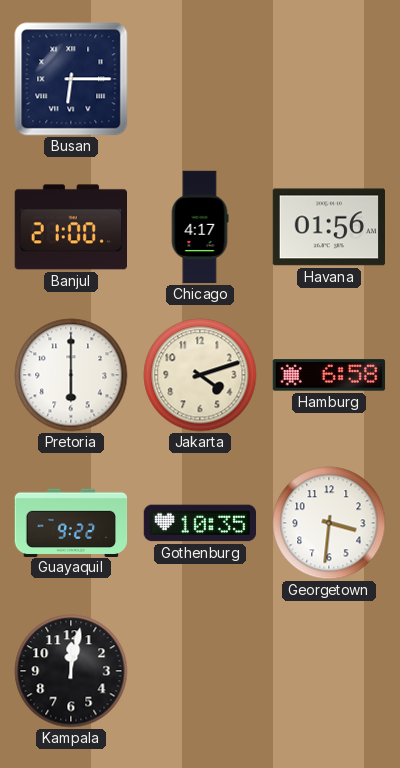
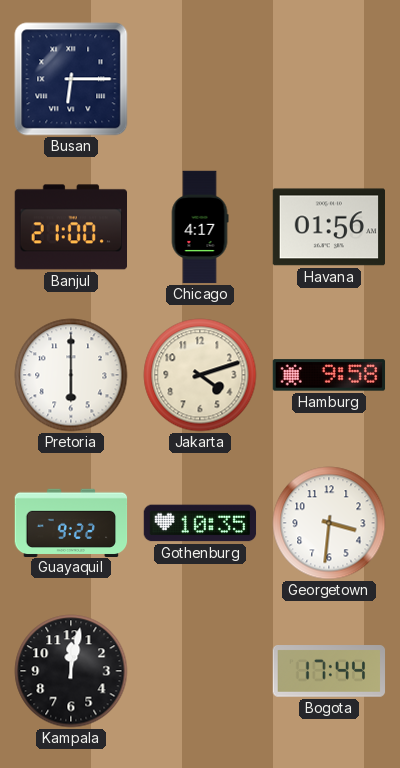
Hamburg: 6:58 -> 9:58
Bogota: none -> 17:44
